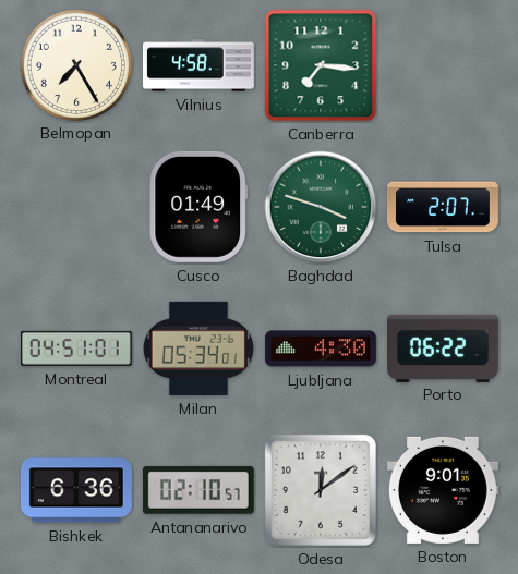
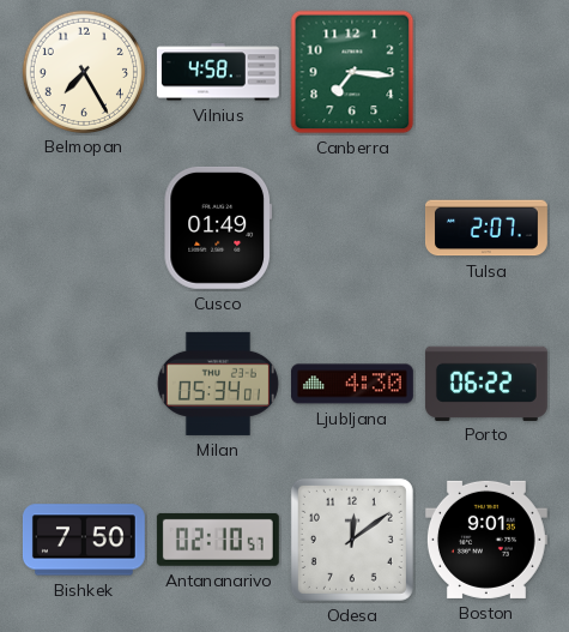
Baghdad: 3:48 -> none
Montreal: 04:51 -> none
Bishkek: 6:36 -> 7:50
